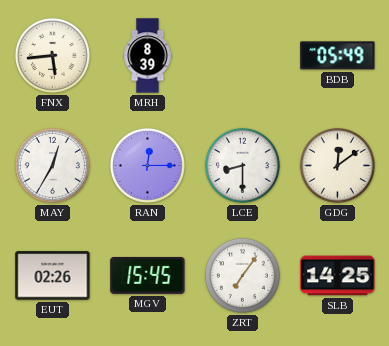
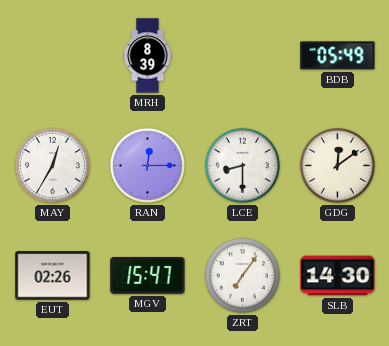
FNX: 5:44 -> none
MGV: 15:45 -> 15:47
SLB: 14:25 -> 14:30
